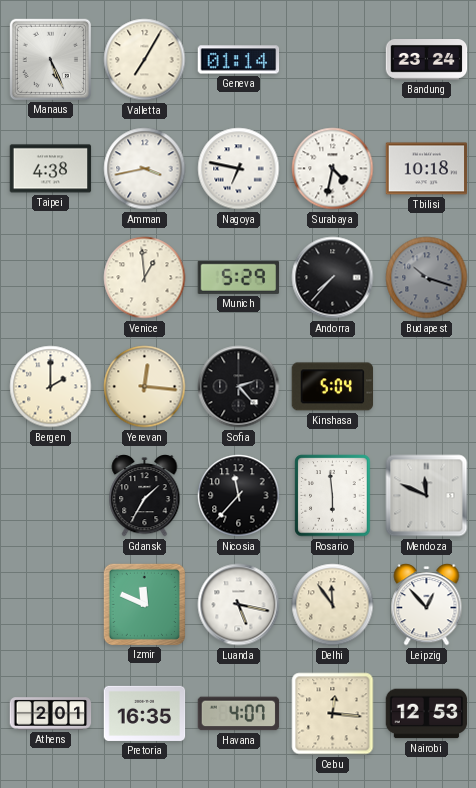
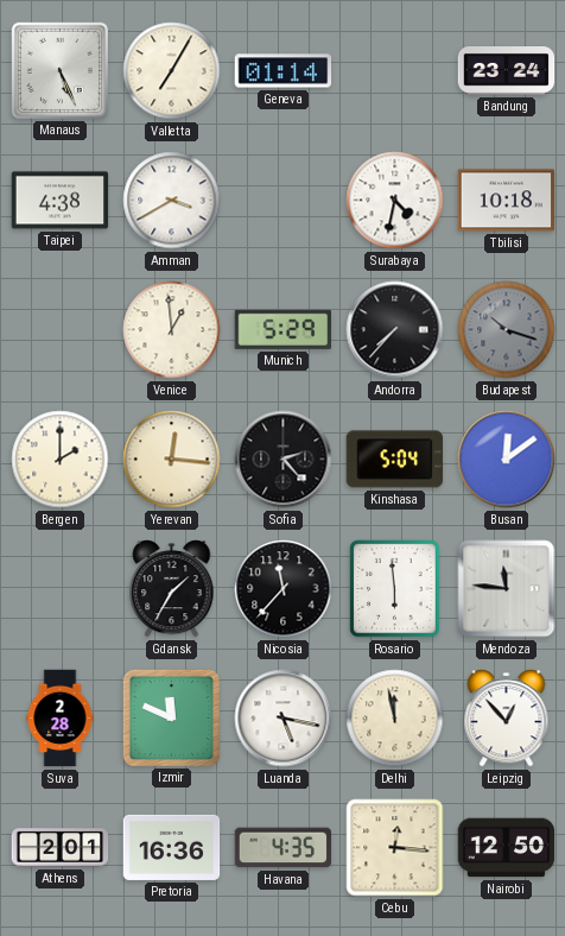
Amman: 3:43 -> 3:40
Nagoya: 6:47 -> none
Busan: none -> 12:09
Mendoza: 11:49 -> 11:46
Suva: none -> 2:28
Delhi: 11:54 -> 11:58
Pretoria: 16:35 -> 16:36
Havana: 4:07 -> 4:35
Nairobi: 12:53 -> 12:50
